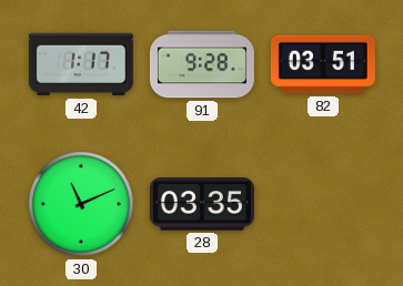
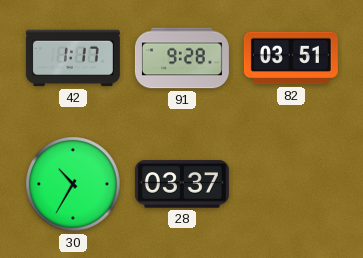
30: 11:11 -> 10:35
28: 03:35 -> 03:37
